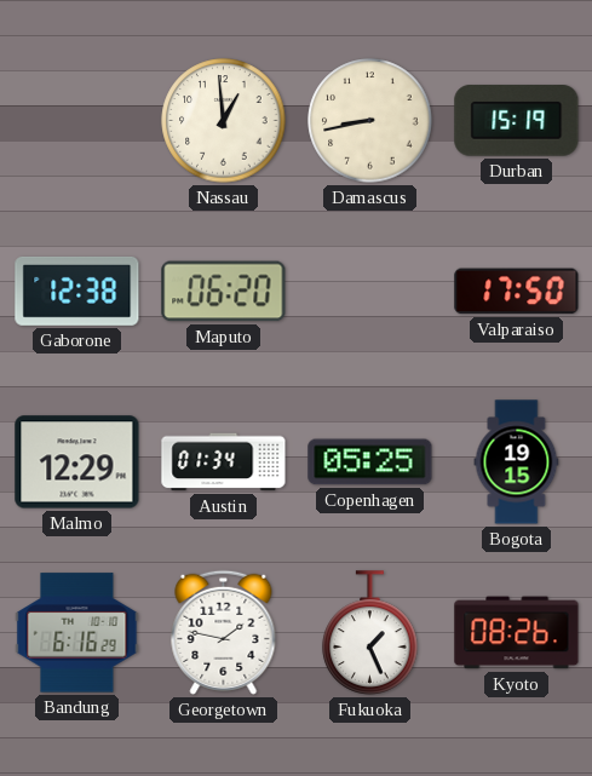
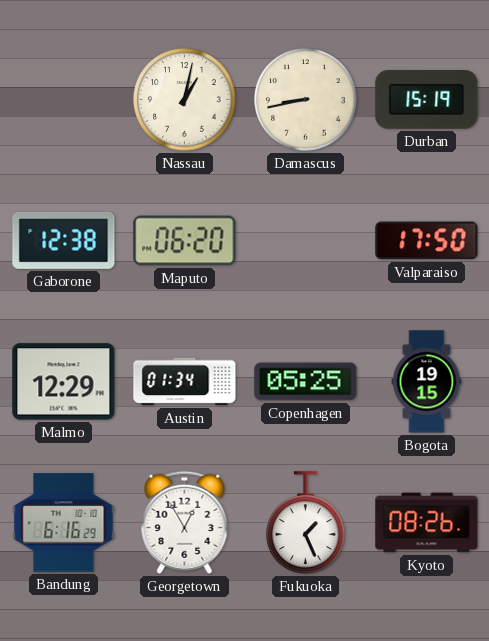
Nassau: 12:59 -> 1:02
Georgetown: 1:47 -> 12:55
